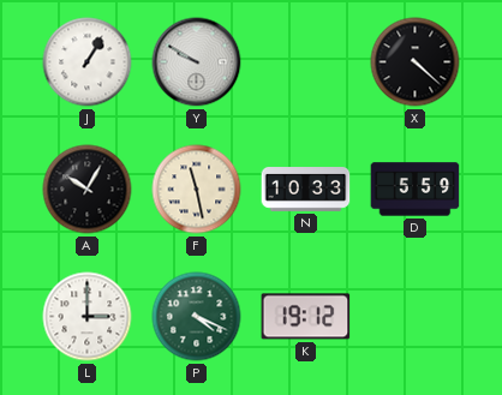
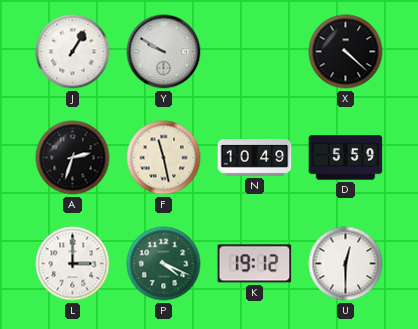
A: 10:05 -> 2:33
N: 10:33 -> 10:49
U: none -> 12:30
